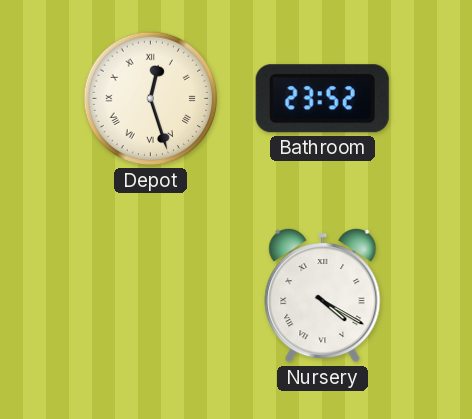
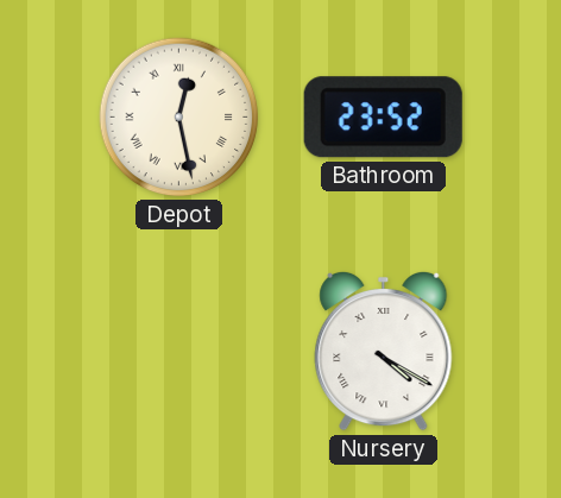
Depot: 12:27 -> 12:28
